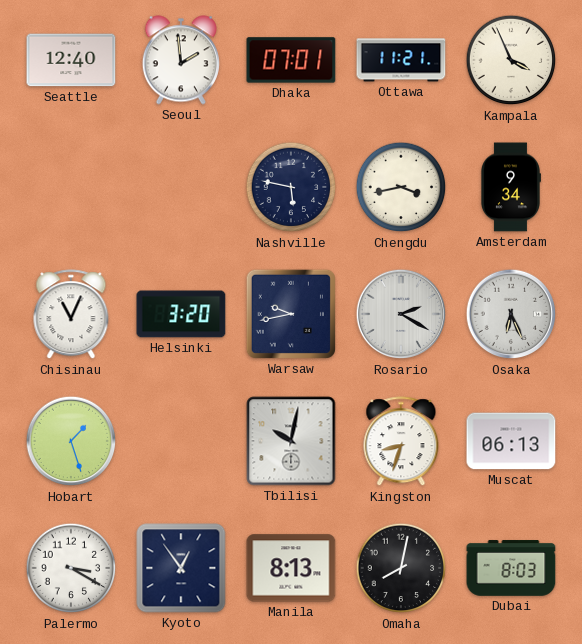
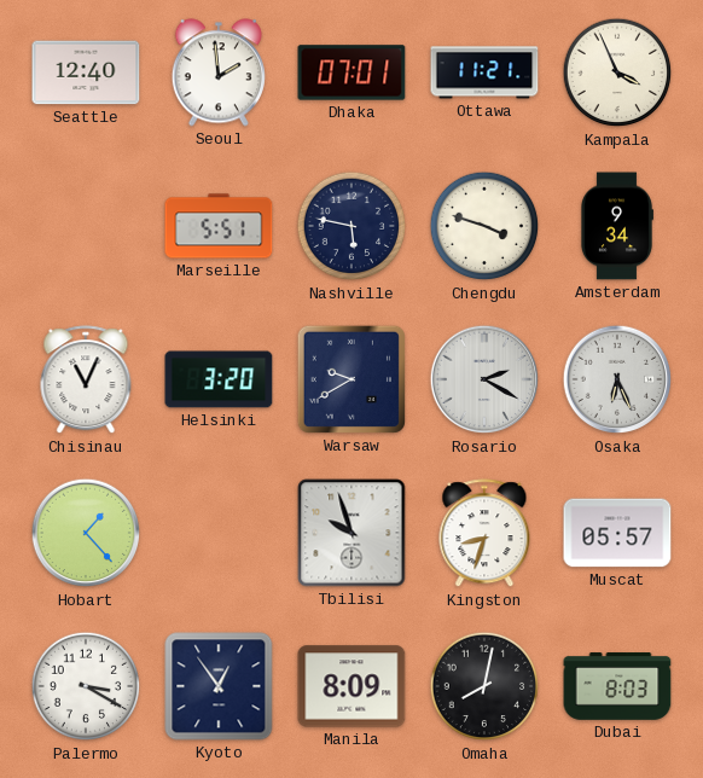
Marseille: none -> 5:51
Chengdu: 3:43 -> 3:48
Warsaw: 9:43 -> 9:40
Hobart: 1:27 -> 1:23
Tbilisi: 10:02 -> 9:57
Muscat: 06:13 -> 05:57
Manila: 8:13 -> 8:09
